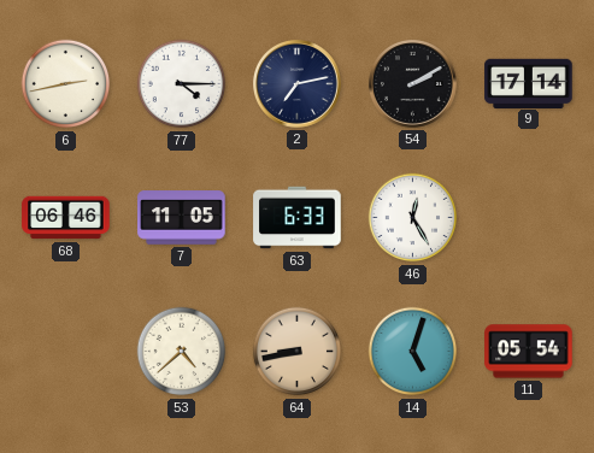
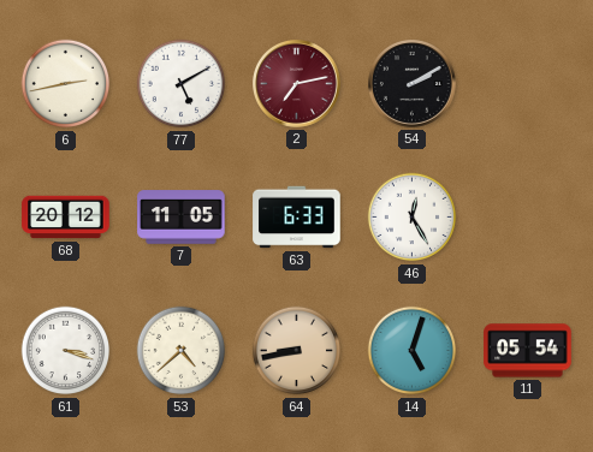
77: 4:15 -> 5:10
2 dial: navy -> burgundy
9: 17:14 -> none
68: 06:46 -> 20:12
61: none -> 3:18
